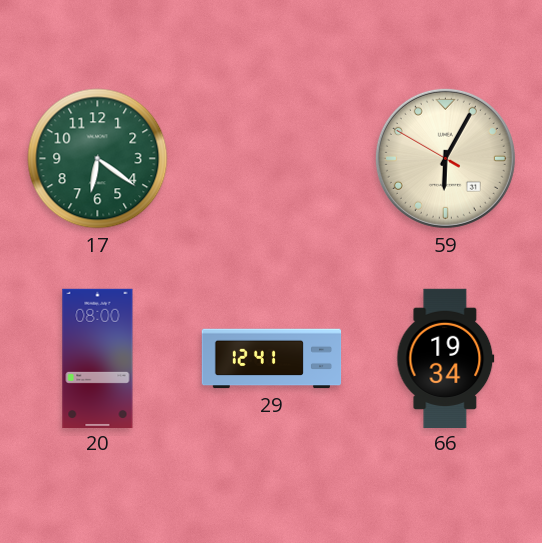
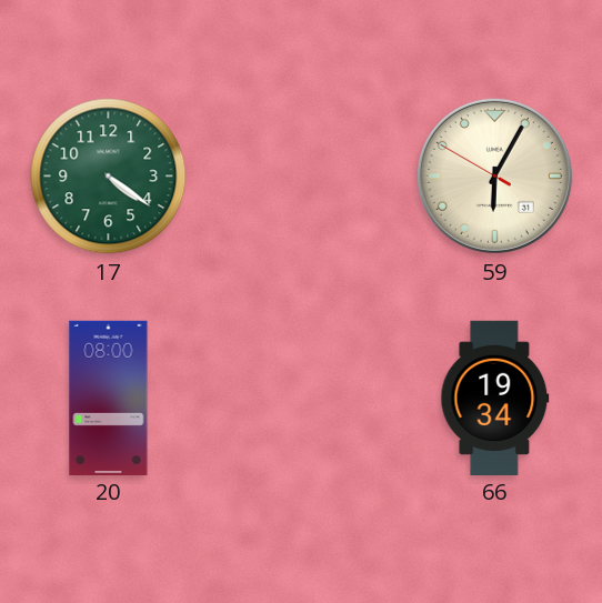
17: 6:21 -> 4:21
29: 12:41 -> none
